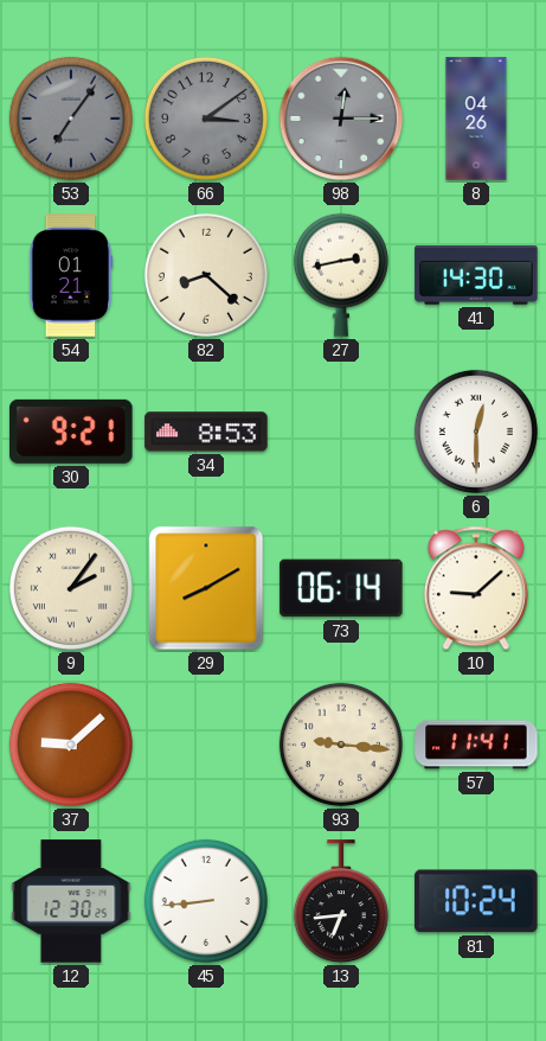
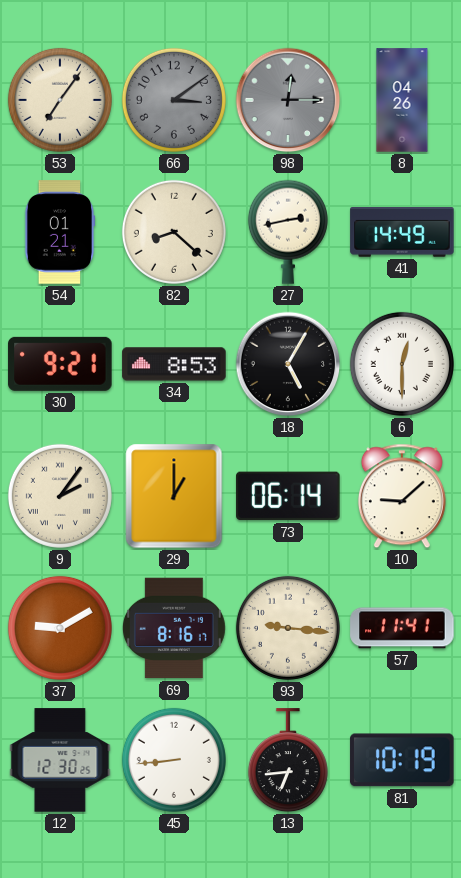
53 dial: grey -> cream
41: 14:30 -> 14:49
18: none -> 5:05
29: 8:10 -> 1:00
37: 9:08 -> 9:10
69: none -> 8:16
81: 10:24 -> 10:19
